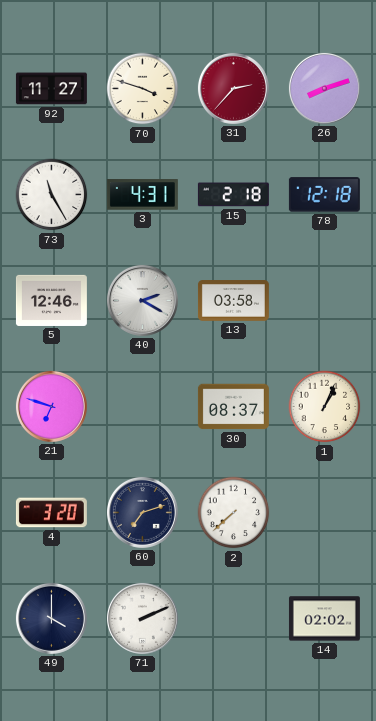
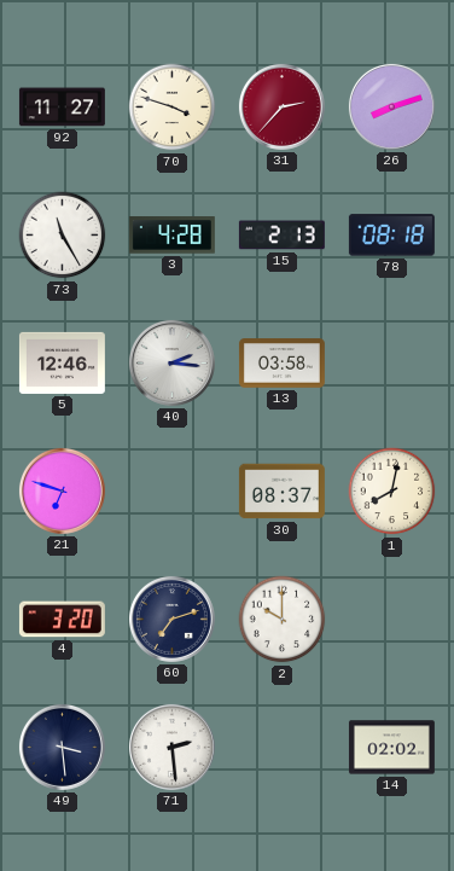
3: 4:31 -> 4:28
15: 2:18 -> 2:13
78: 12:18 -> 08:18
40: 2:20 -> 2:16
1: 1:04 -> 8:02
2: 7:38 -> 10:00
49: 4:00 -> 3:29
71: 2:11 -> 2:29
